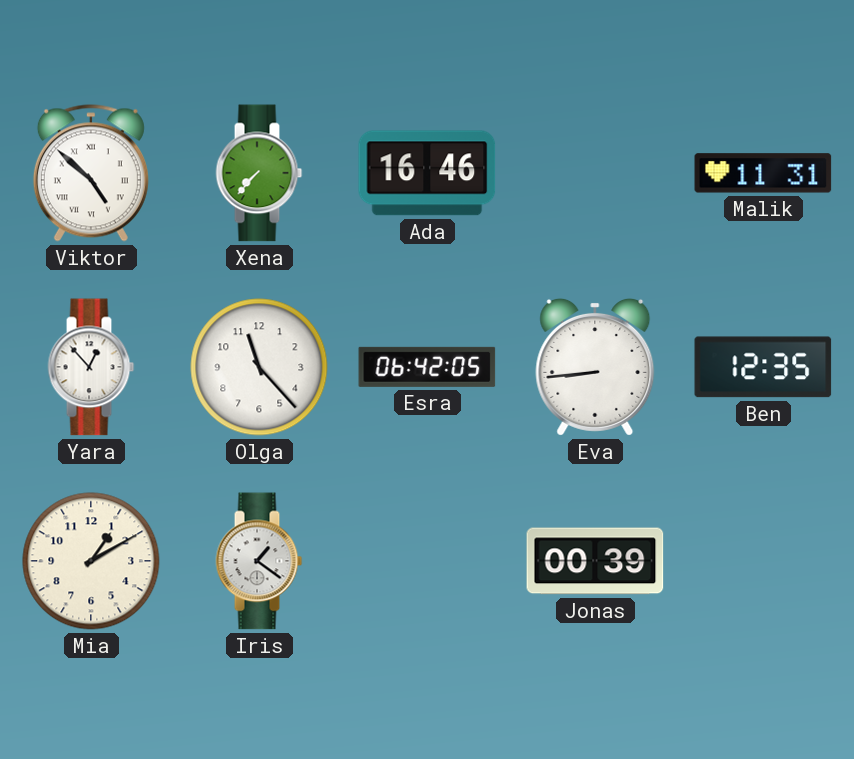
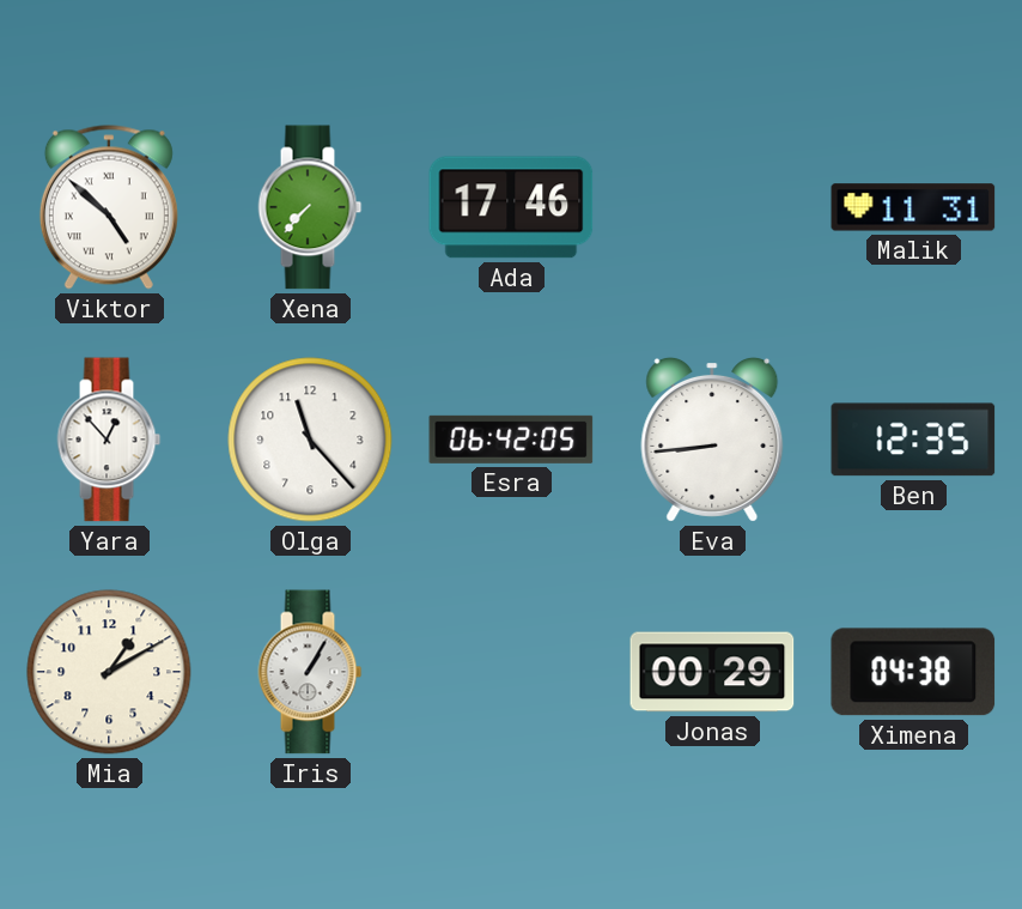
Ada: 16:46 -> 17:46
Iris: 1:21 -> 1:05
Jonas: 00:39 -> 00:29
Ximena: none -> 04:38
